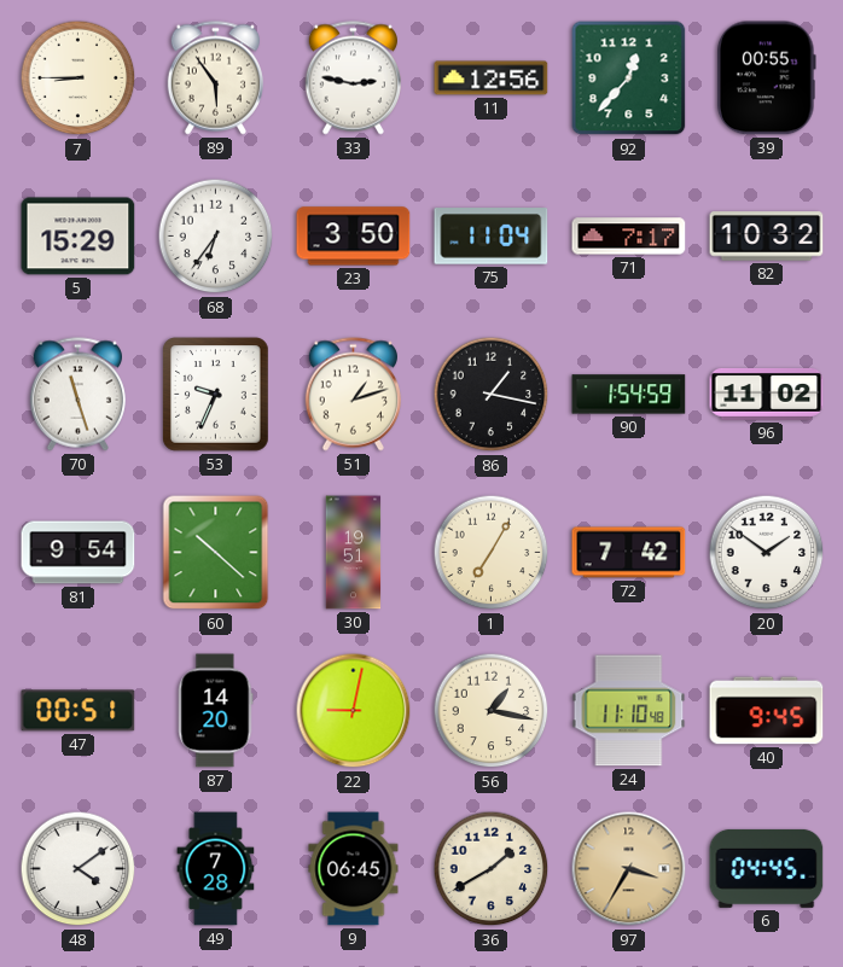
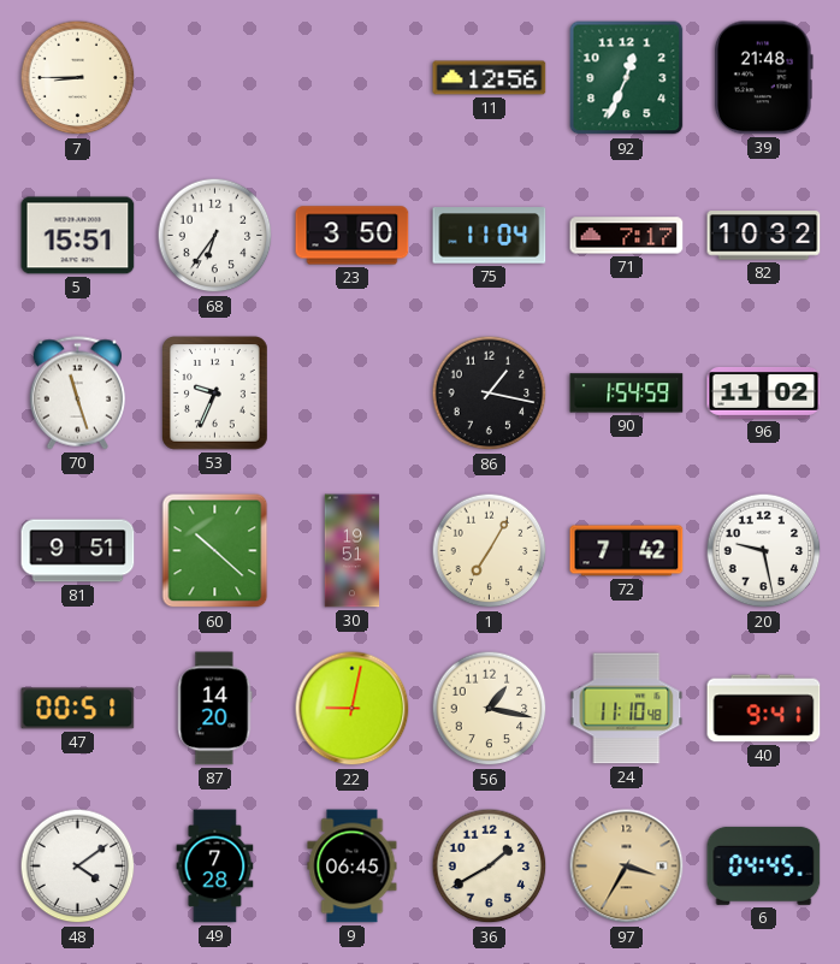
89: 5:54 -> none
33: 2:47 -> none
92: 12:37 -> 12:34
39: 00:55 -> 21:48
5: 15:29 -> 15:51
51: 1:12 -> none
81: 9:54 -> 9:51
20: 1:51 -> 9:28
40: 9:45 -> 9:41
